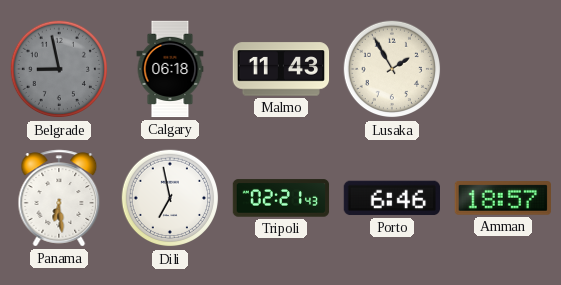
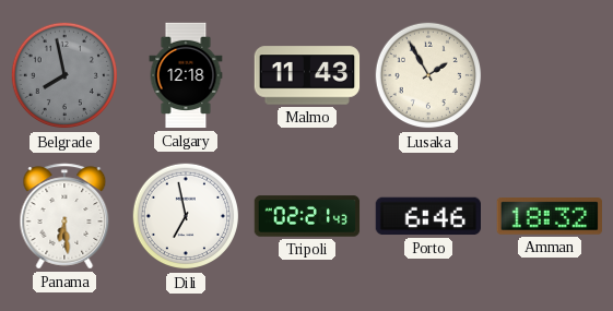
Belgrade: 8:58 -> 7:58
Calgary: 06:18 -> 12:18
Amman: 18:57 -> 18:32
